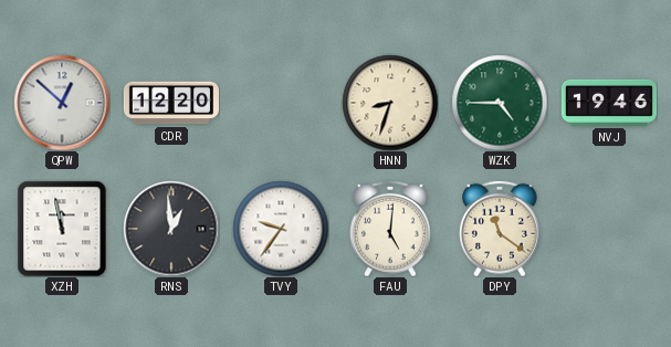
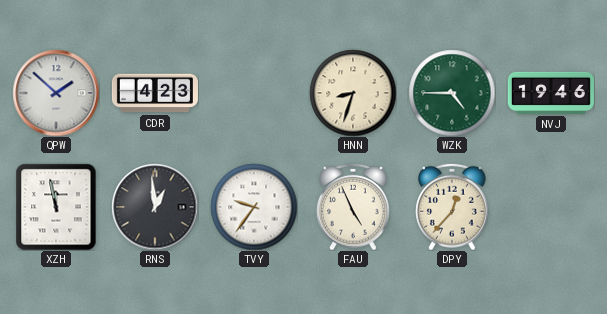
QPW: 12:52 -> 1:52
CDR: 12:20 -> 4:23
FAU: 5:01 -> 4:56
DPY: 11:21 -> 12:37
